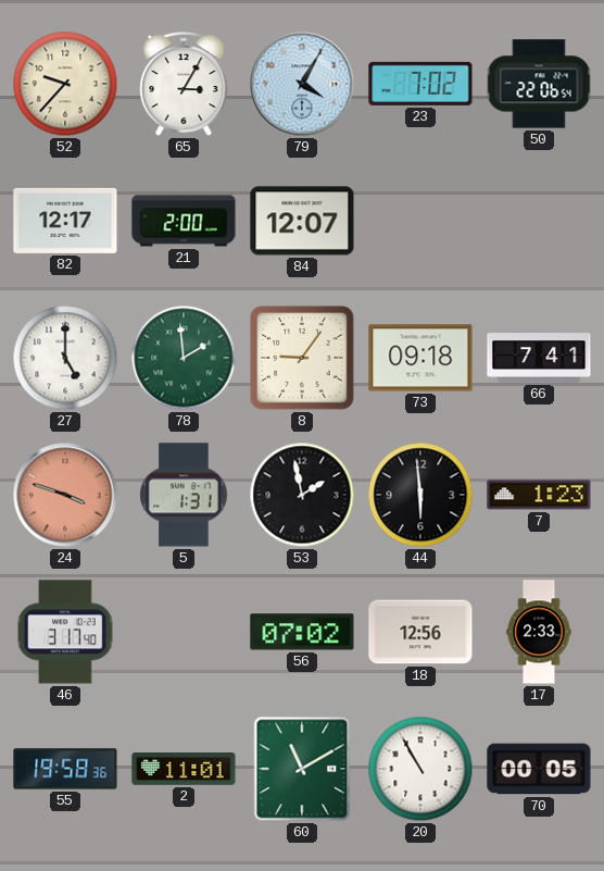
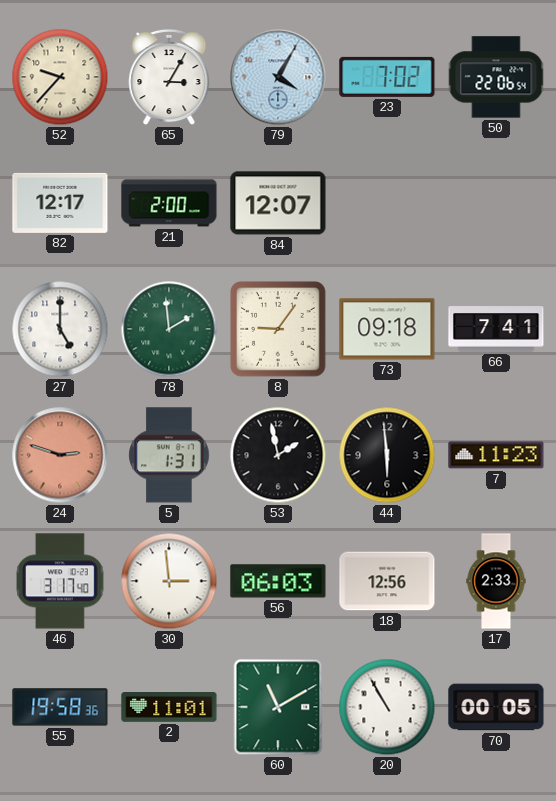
24: 3:48 -> 2:48
7: 1:23 -> 11:23
30: none -> 2:59
56: 07:02 -> 06:03
